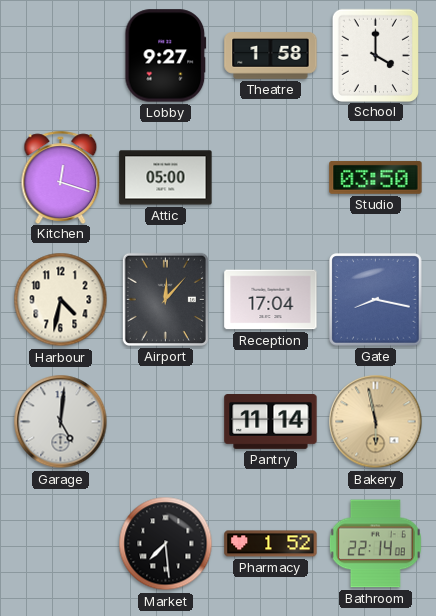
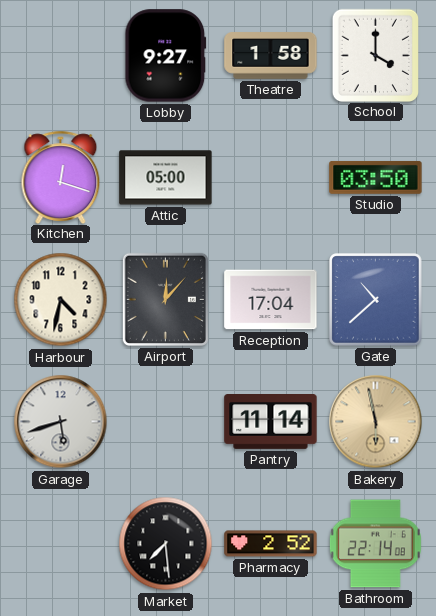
Gate: 8:17 -> 10:38
Garage: 5:01 -> 5:42
Pharmacy: 1:52 -> 2:52
